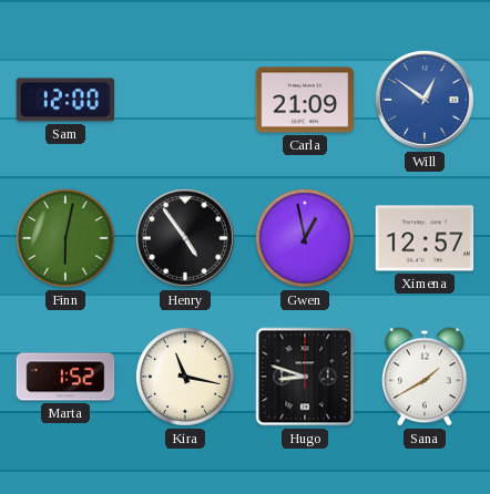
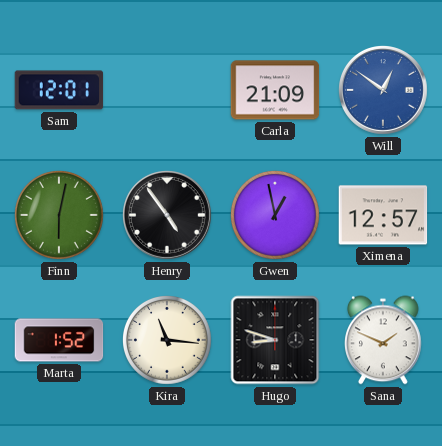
Sam: 12:00 -> 12:01
Kira: 11:17 -> 11:16
Sana: 1:40 -> 1:49
